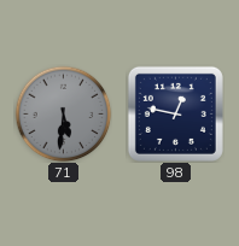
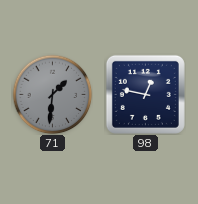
71: 5:31 -> 1:31
